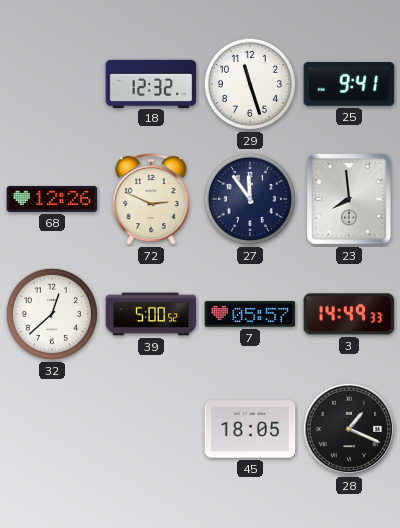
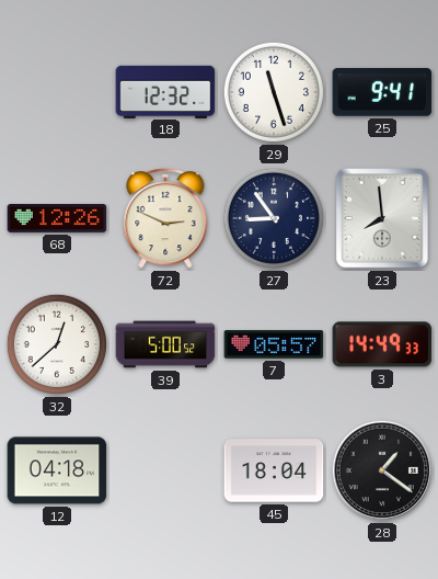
27: 11:54 -> 8:54
12: none -> 04:18
45: 18:05 -> 18:04
28: 1:19 -> 1:21
